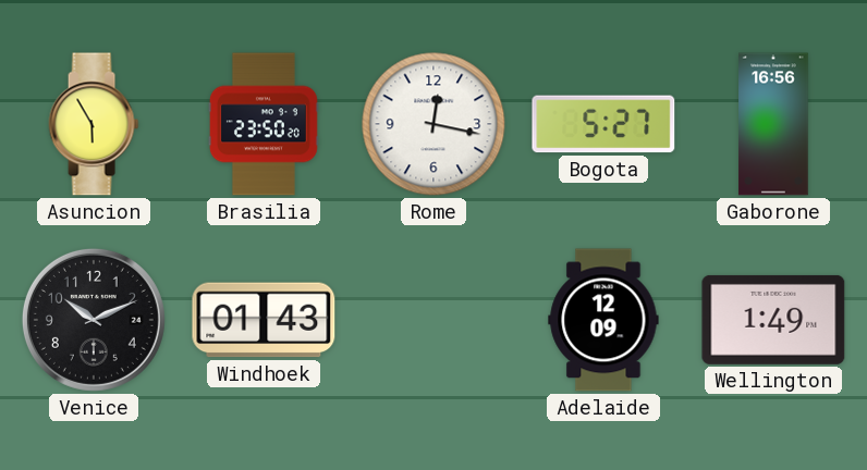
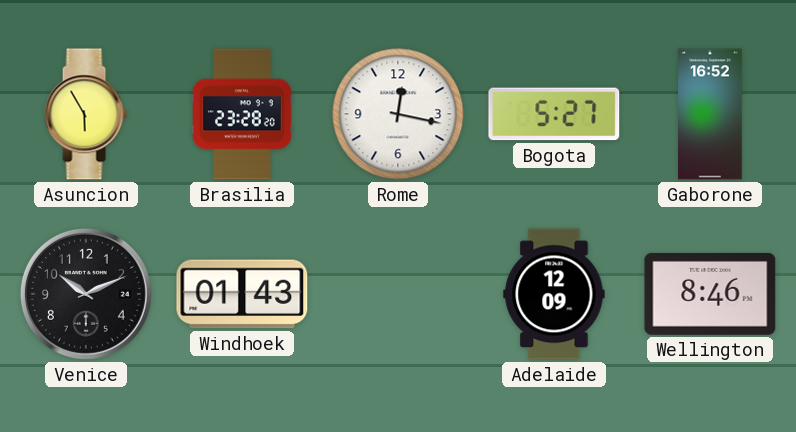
Brasilia: 23:50 -> 23:28
Gaborone: 16:56 -> 16:52
Wellington: 1:49 -> 8:46
